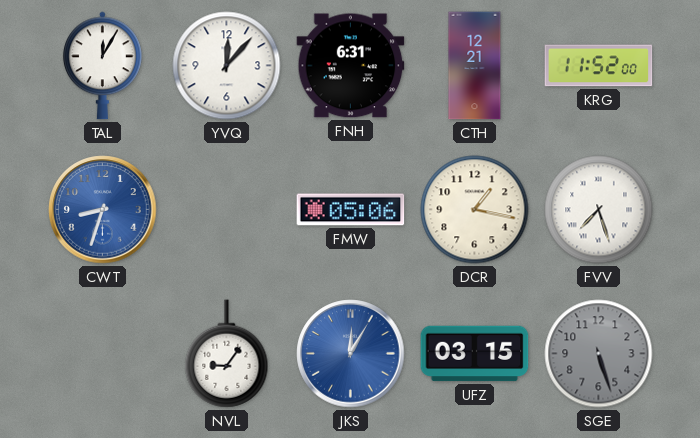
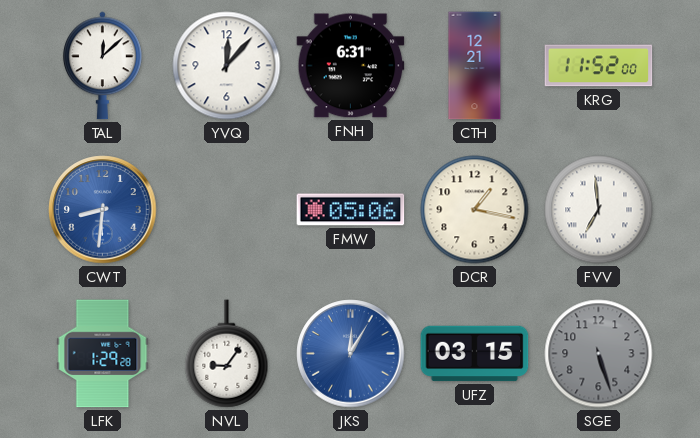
TAL: 12:05 -> 12:08
CWT: 8:33 -> 8:31
FVV: 7:27 -> 6:59
LFK: none -> 1:29
